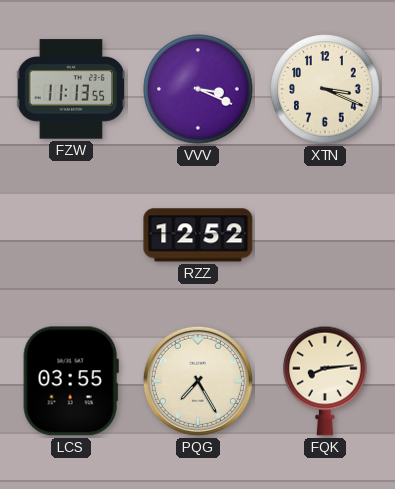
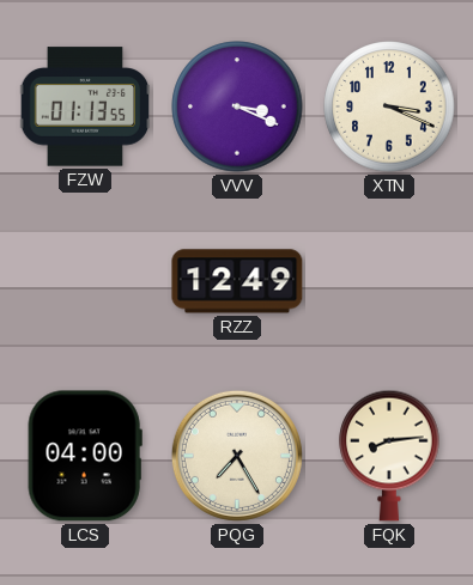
FZW: 11:13 -> 01:13
RZZ: 12:52 -> 12:49
LCS: 03:55 -> 04:00
